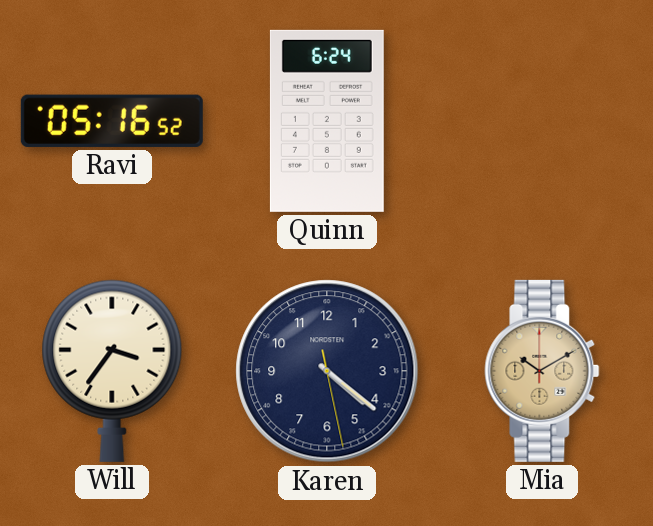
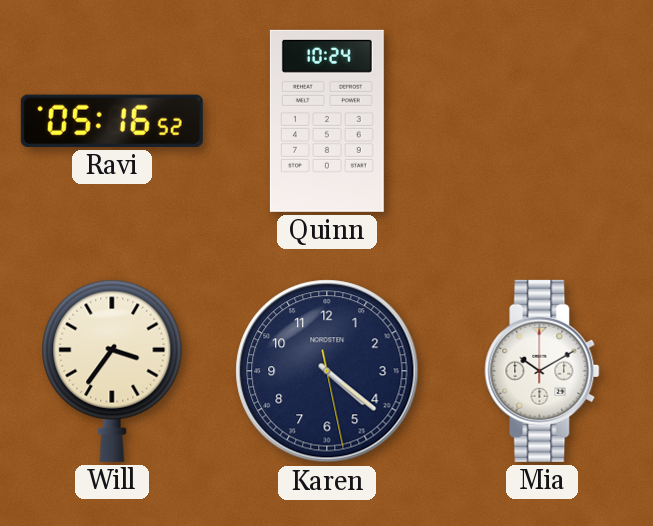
Quinn: 6:24 -> 10:24
Mia dial: champagne -> white
